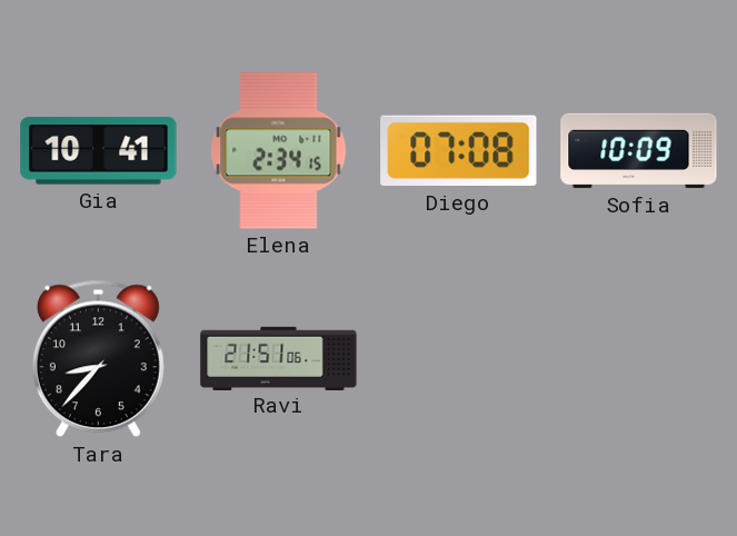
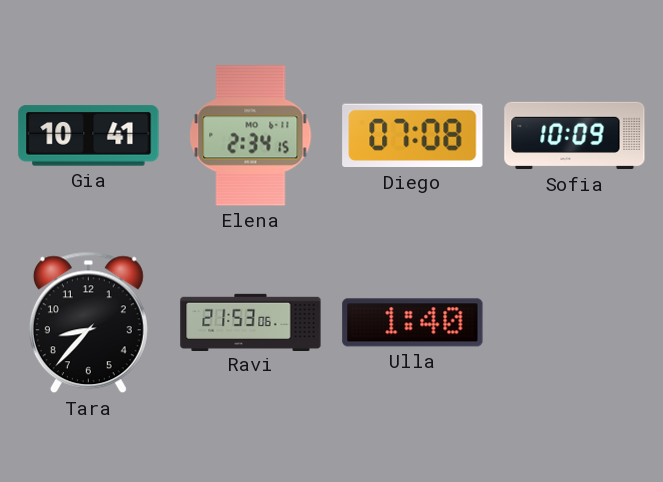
Ravi: 21:51 -> 21:53
Ulla: none -> 1:40
